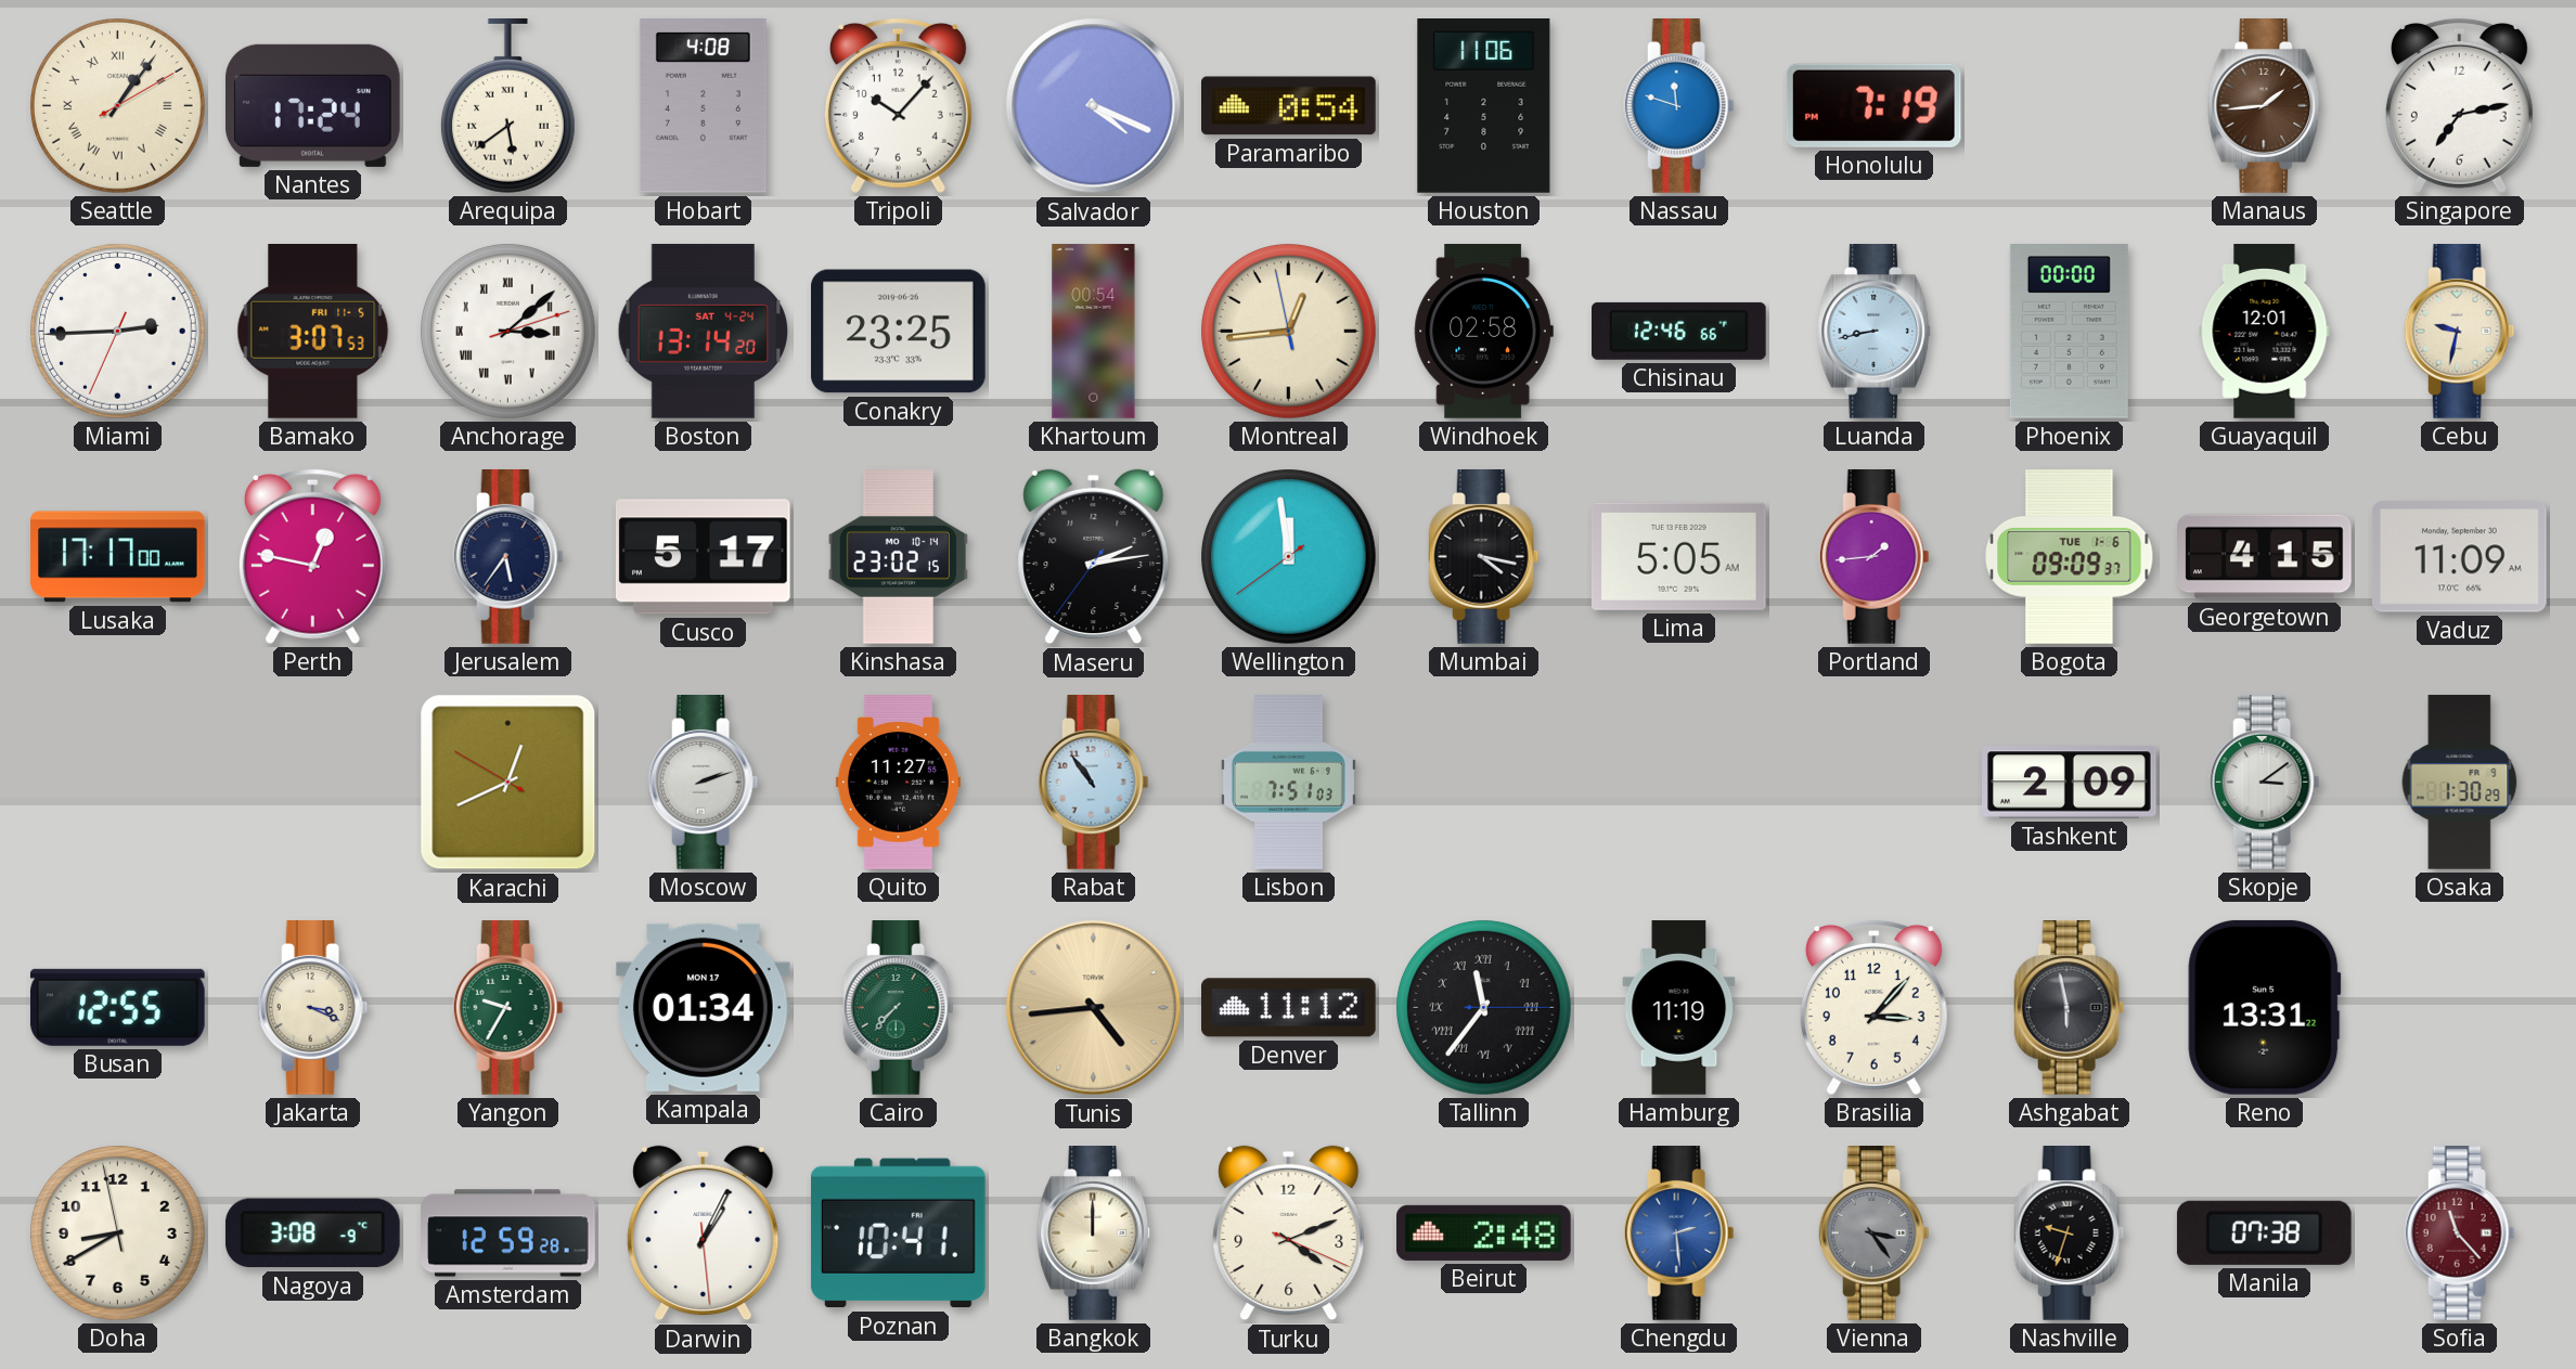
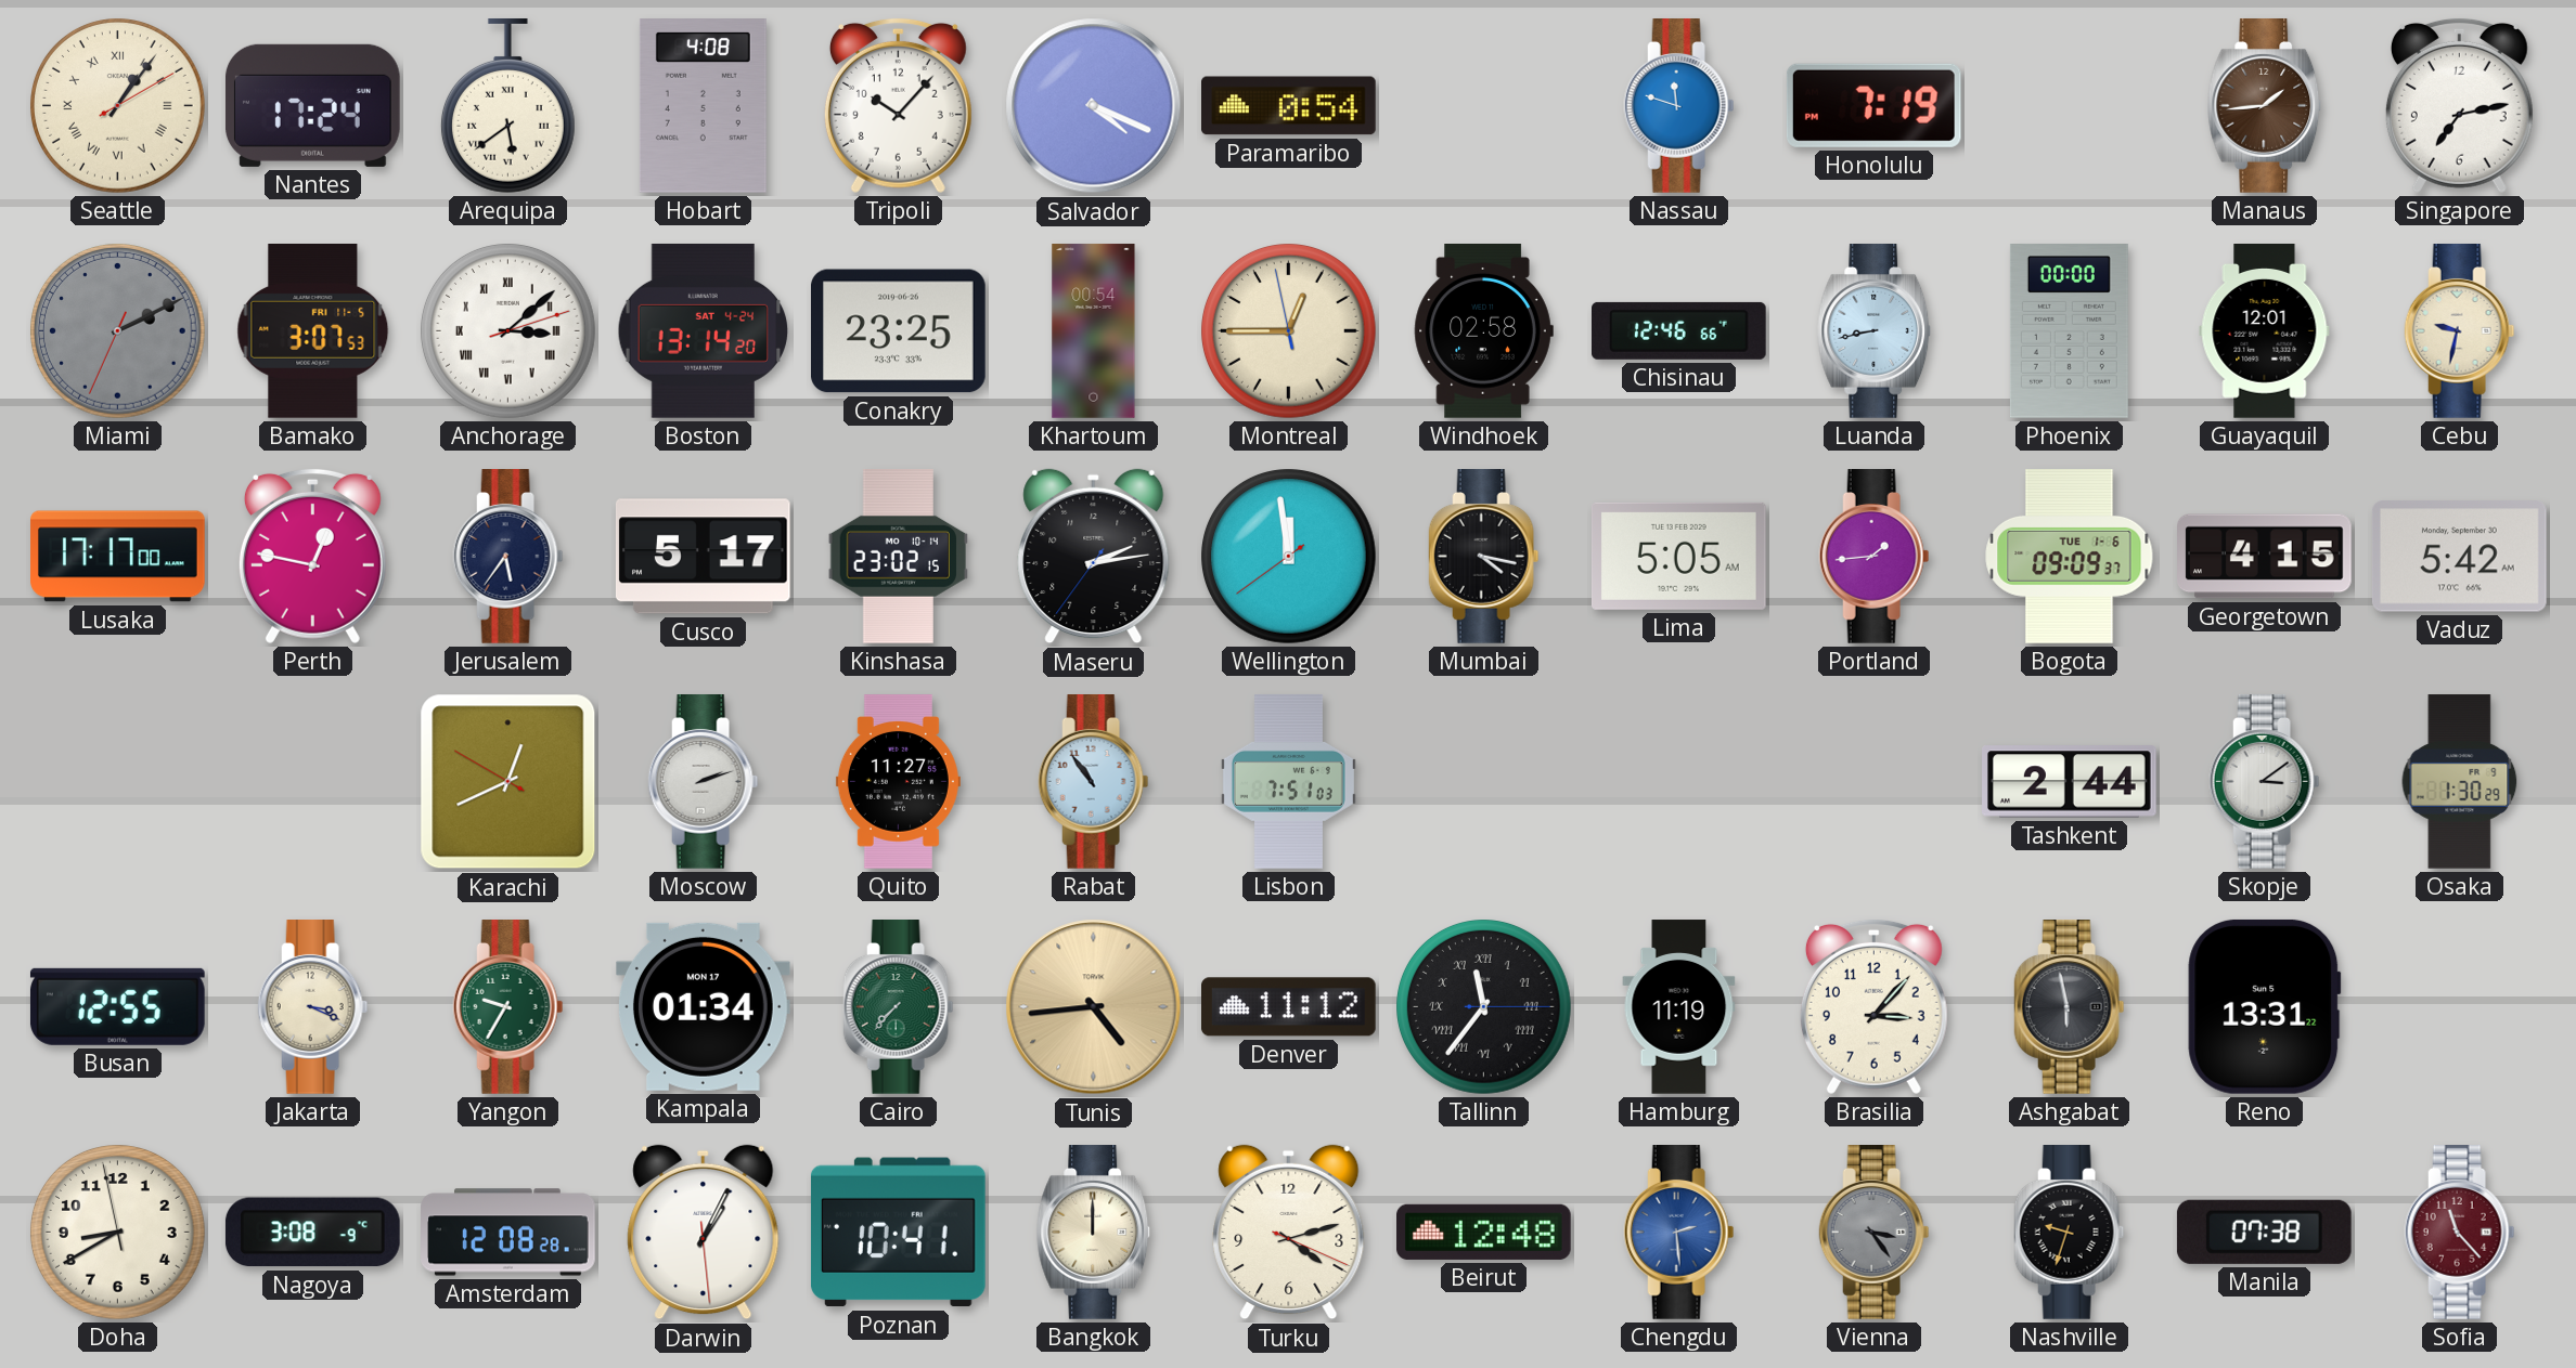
Houston: 11:06 -> none
Miami: 2:44 -> 2:10
Miami dial: white -> grey
Montreal: 12:43 -> 12:44
Vaduz: 11:09 -> 5:42
Tashkent: 2:09 -> 2:44
Amsterdam: 12:59 -> 12:08
Turku: 4:11 -> 4:12
Beirut: 2:48 -> 12:48
